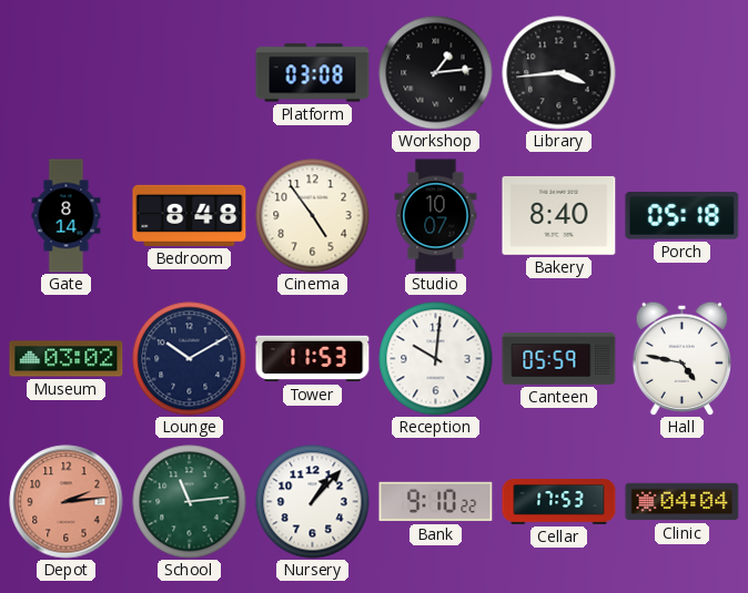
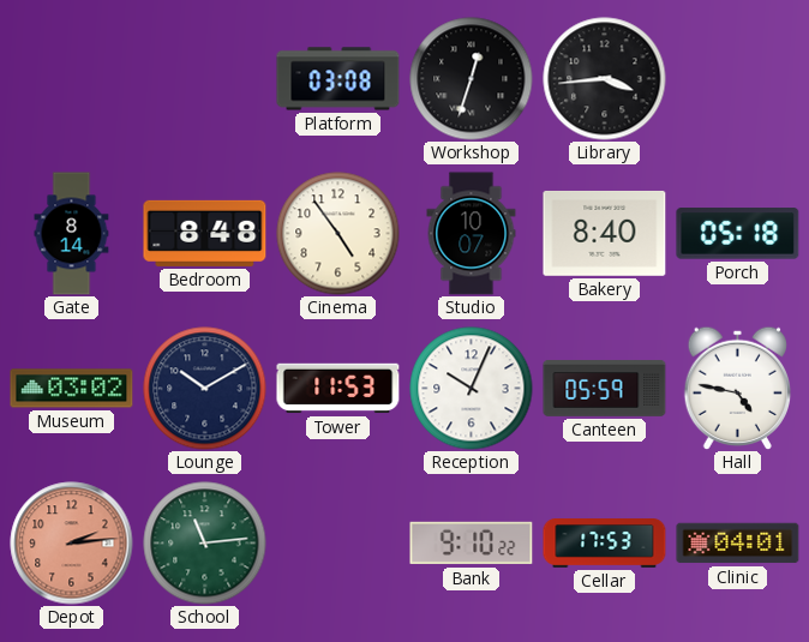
Workshop: 1:14 -> 12:33
Reception: 10:01 -> 10:04
Nursery: 1:07 -> none
Clinic: 04:04 -> 04:01
